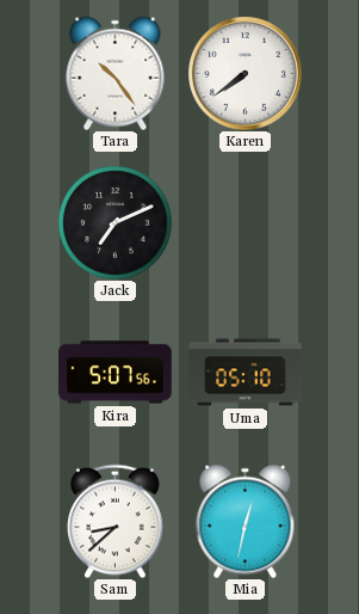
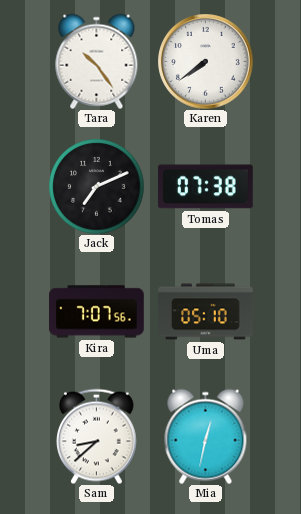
Tomas: none -> 07:38
Kira: 5:07 -> 7:07
